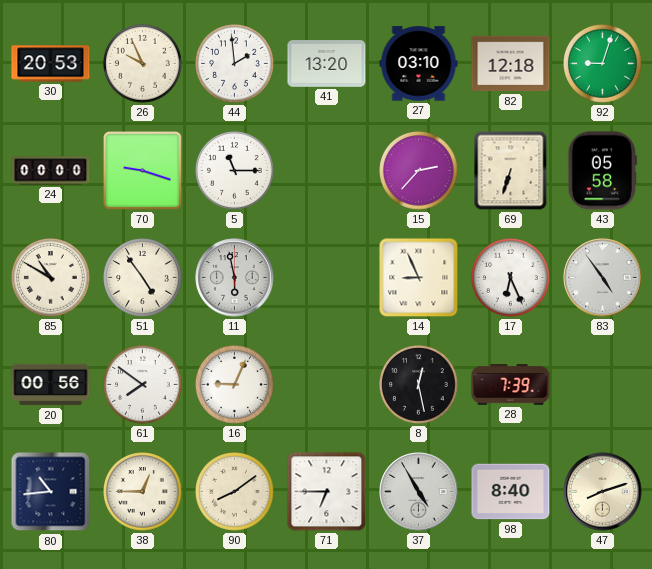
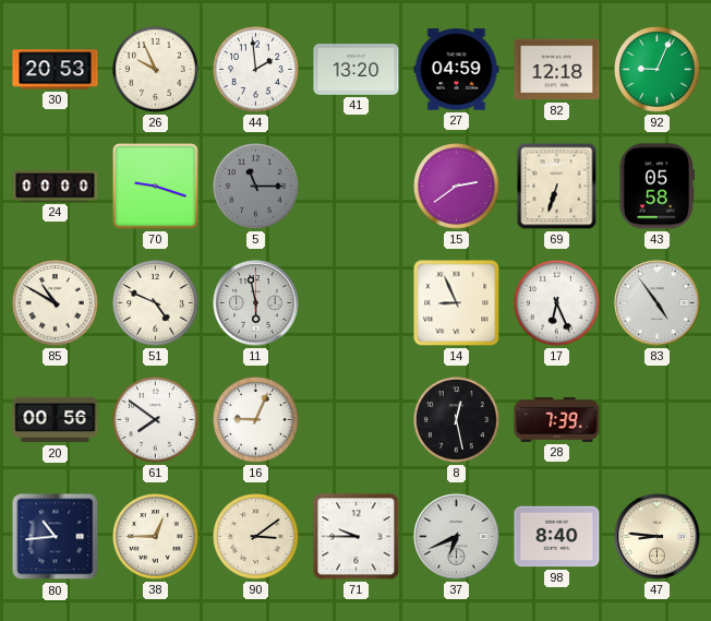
27: 03:10 -> 04:59
92: 9:03 -> 9:04
5 dial: white -> grey
15: 2:37 -> 2:39
51: 4:54 -> 4:49
90: 8:09 -> 3:09
71: 6:45 -> 9:45
37: 4:55 -> 6:41
47: 8:12 -> 8:46
